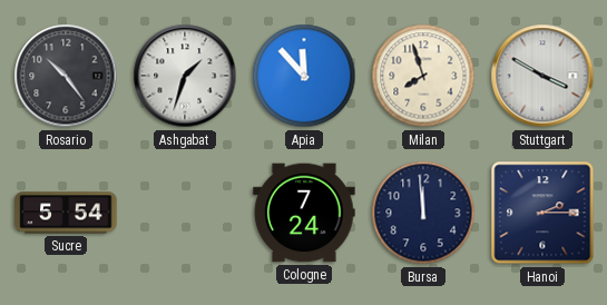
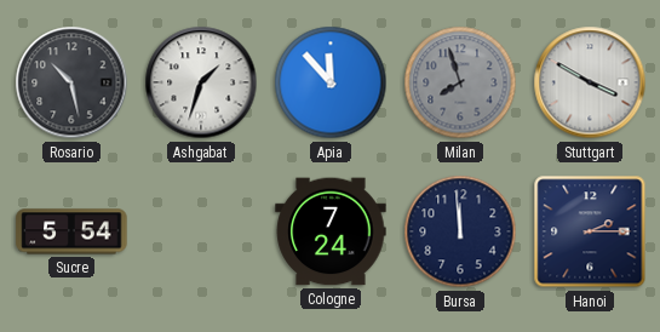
Rosario: 10:24 -> 10:28
Milan dial: cream -> grey
